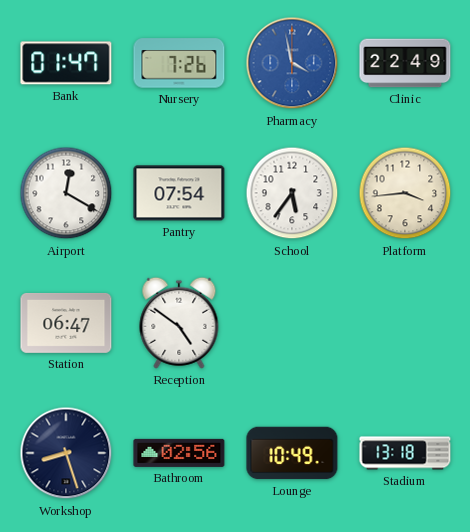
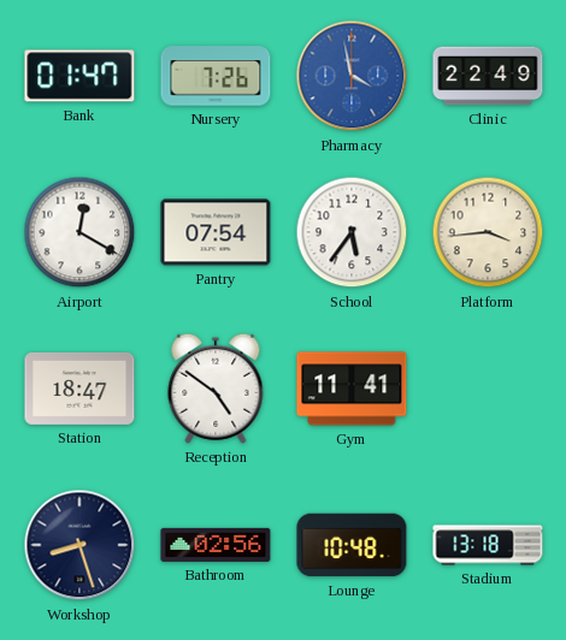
Station: 06:47 -> 18:47
Gym: none -> 11:41
Lounge: 10:49 -> 10:48
